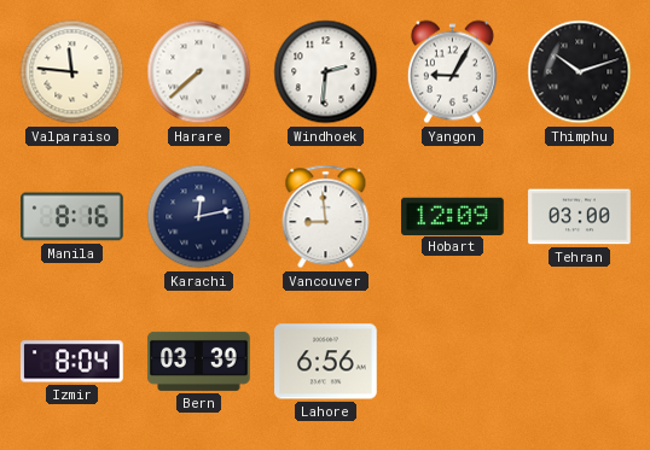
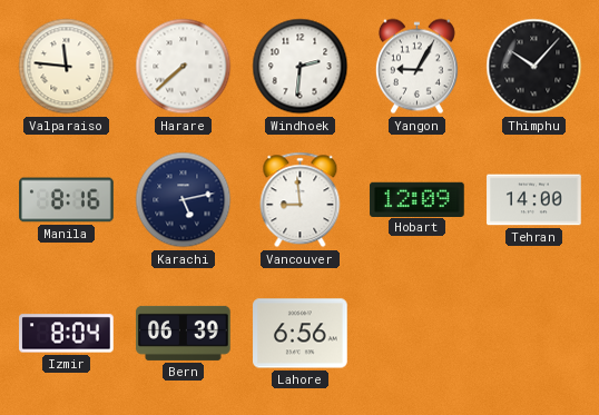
Thimphu: 10:12 -> 10:07
Karachi: 12:13 -> 5:13
Tehran: 03:00 -> 14:00
Bern: 03:39 -> 06:39
